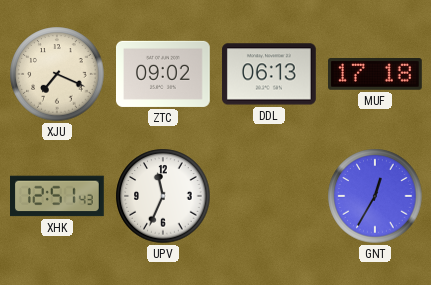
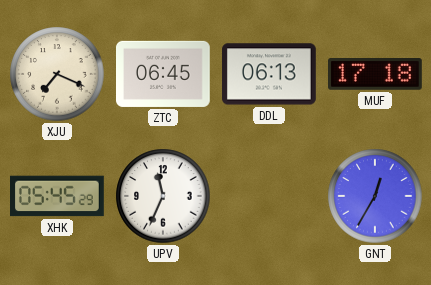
ZTC: 09:02 -> 06:45
XHK: 12:51 -> 05:45
